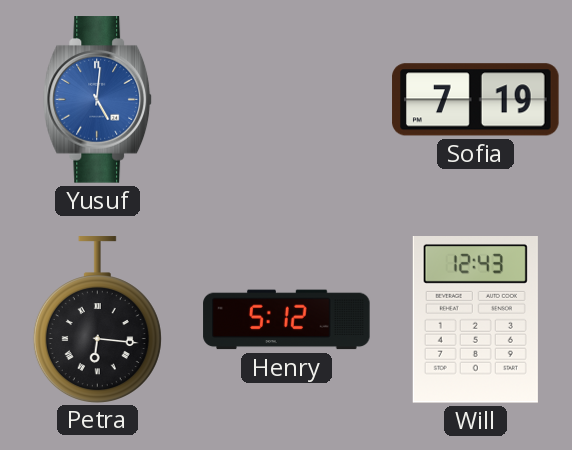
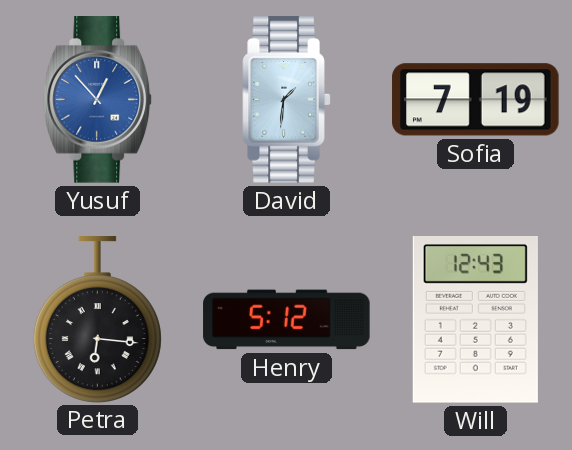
Yusuf: 5:01 -> 12:53
David: none -> 1:31
